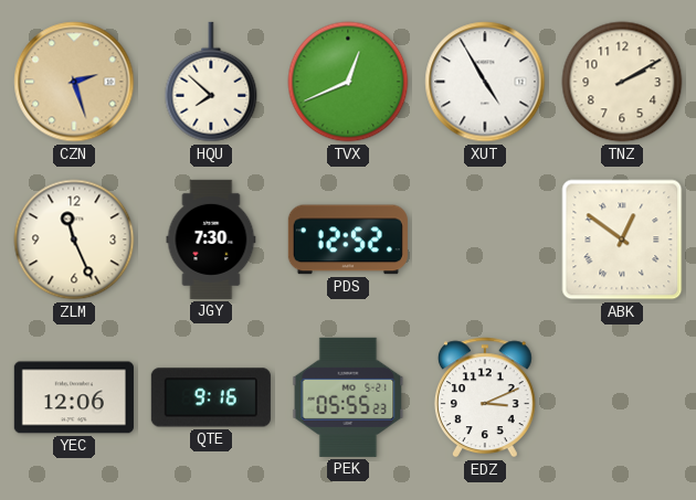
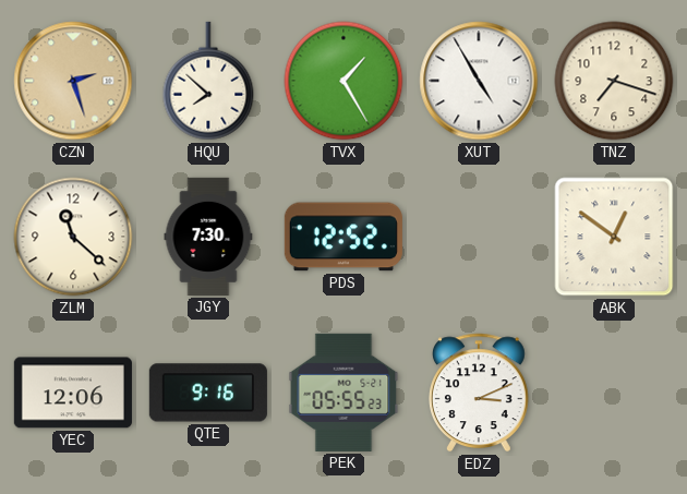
TVX: 12:41 -> 1:25
TNZ: 2:10 -> 7:18
ZLM: 11:26 -> 11:22
